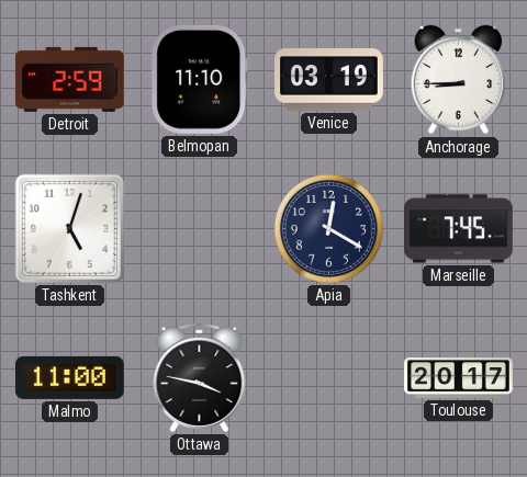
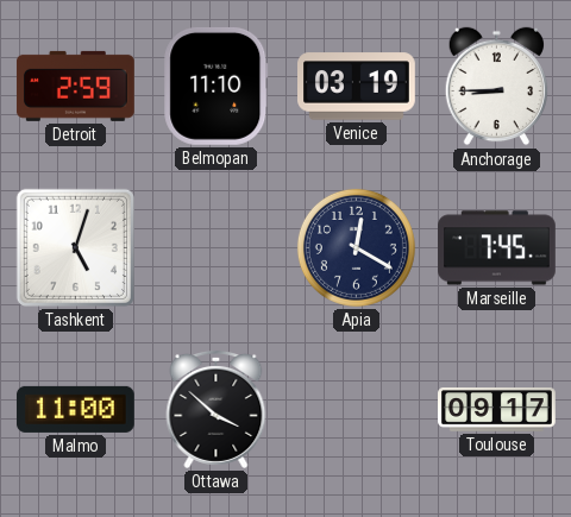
Ottawa: 3:47 -> 3:52
Toulouse: 20:17 -> 09:17
